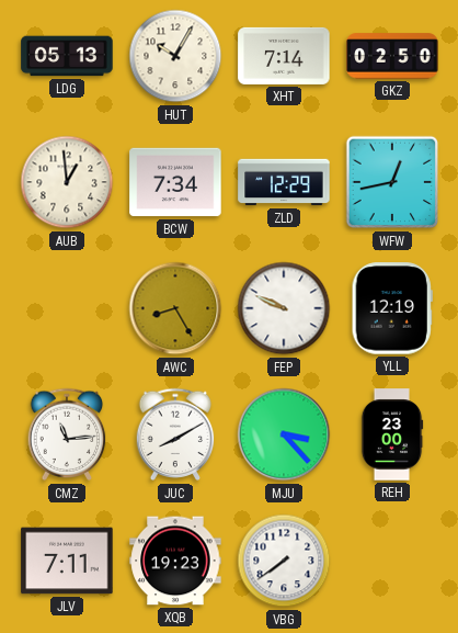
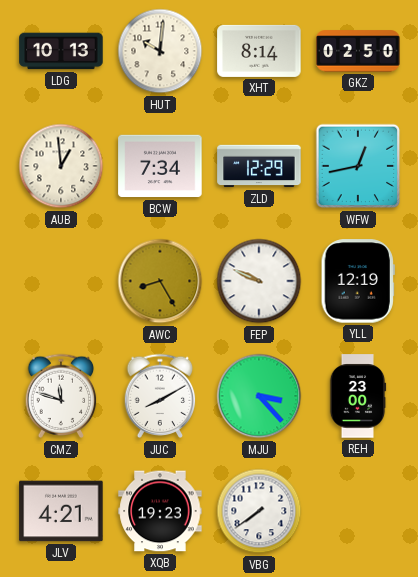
LDG: 05:13 -> 10:13
HUT: 10:05 -> 10:01
XHT: 7:14 -> 8:14
CMZ: 11:14 -> 11:48
JLV: 7:11 -> 4:21
